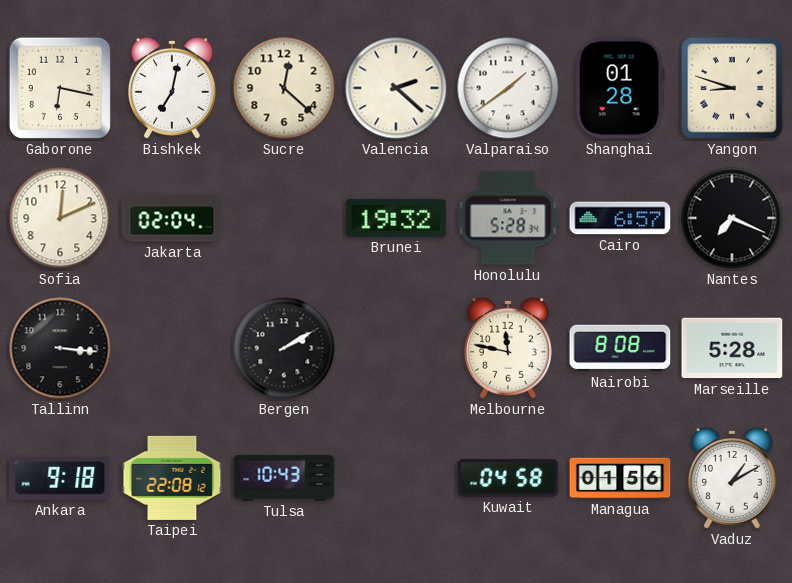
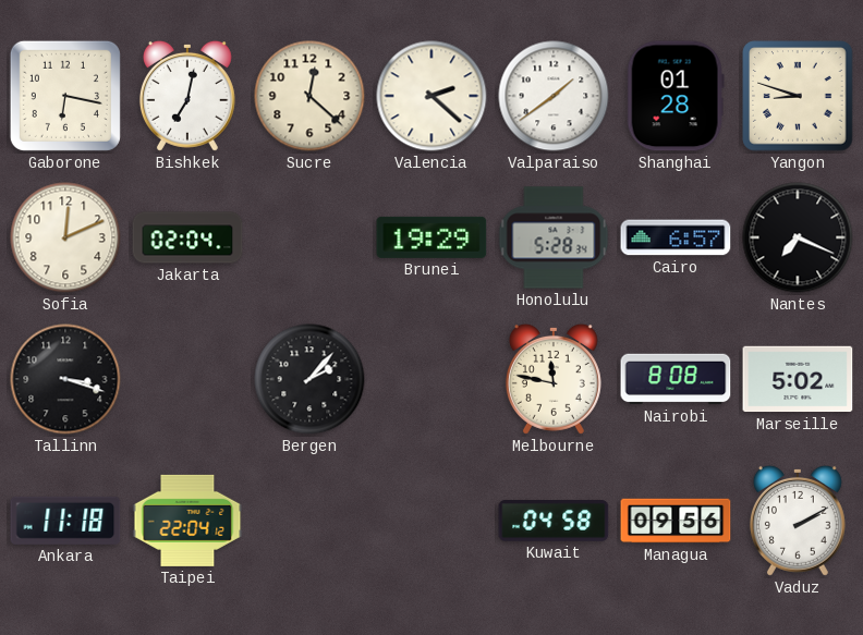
Brunei: 19:32 -> 19:29
Tallinn: 3:16 -> 3:18
Bergen: 2:10 -> 2:07
Marseille: 5:28 -> 5:02
Ankara: 9:18 -> 11:18
Taipei: 22:08 -> 22:04
Tulsa: 10:43 -> none
Managua: 01:56 -> 09:56
Vaduz: 1:10 -> 2:10
